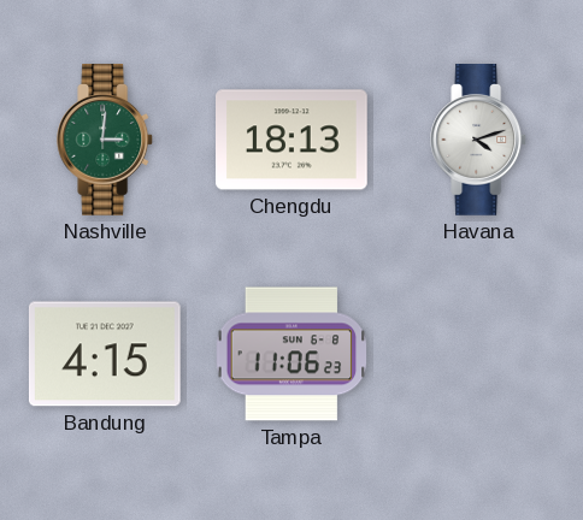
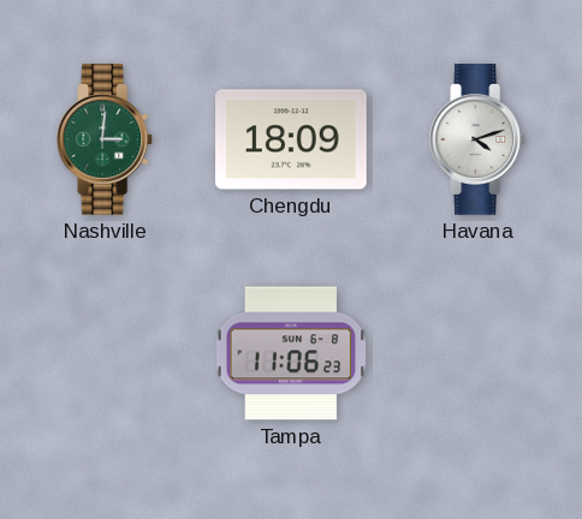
Chengdu: 18:13 -> 18:09
Bandung: 4:15 -> none
